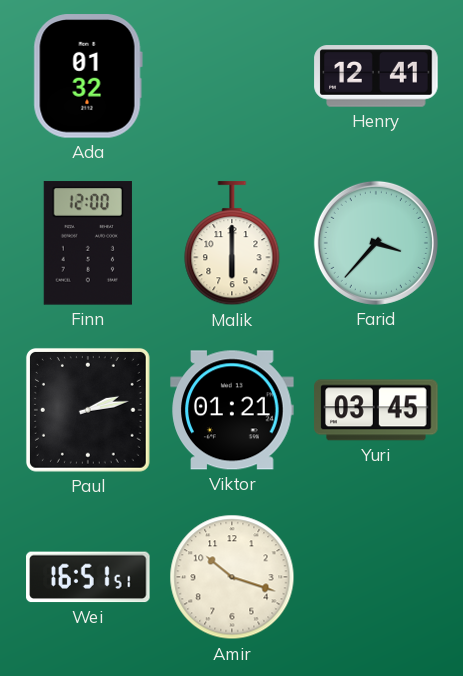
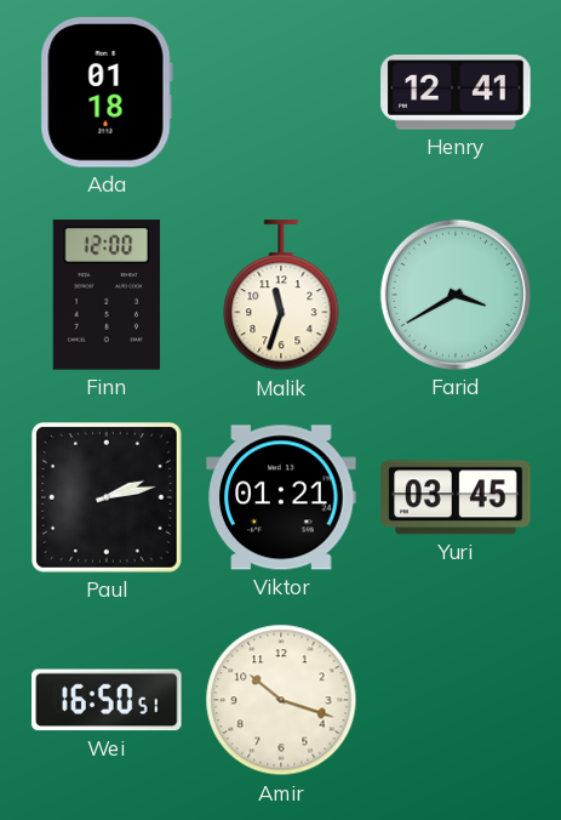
Ada: 01:32 -> 01:18
Malik: 6:00 -> 11:33
Farid: 3:37 -> 3:40
Wei: 16:51 -> 16:50
